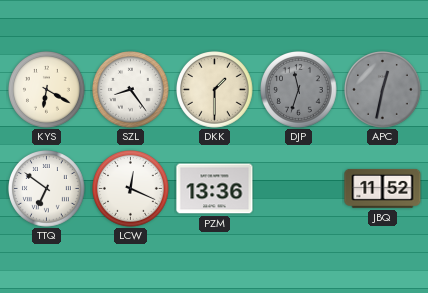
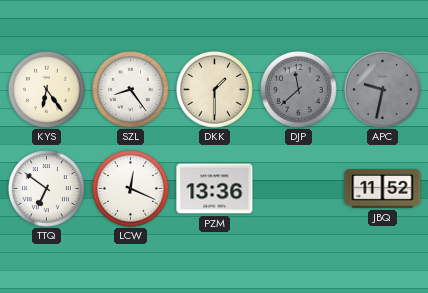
KYS: 6:20 -> 6:24
DJP: 11:33 -> 11:38
APC: 12:32 -> 9:32
